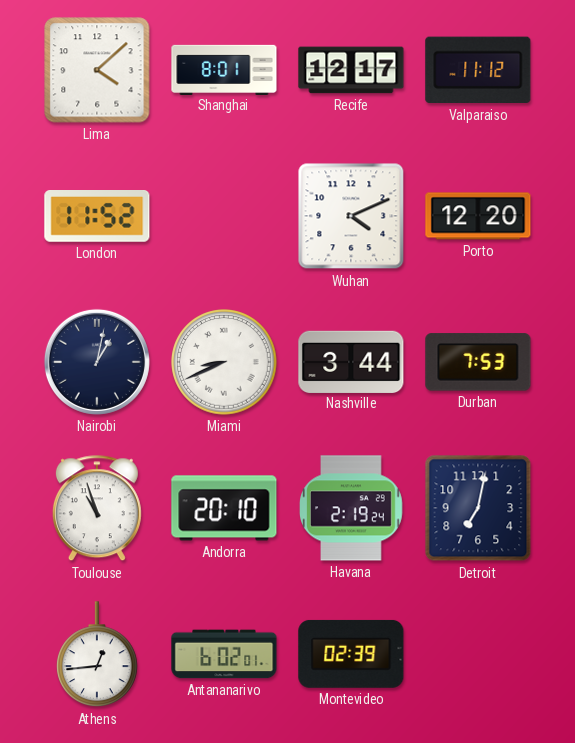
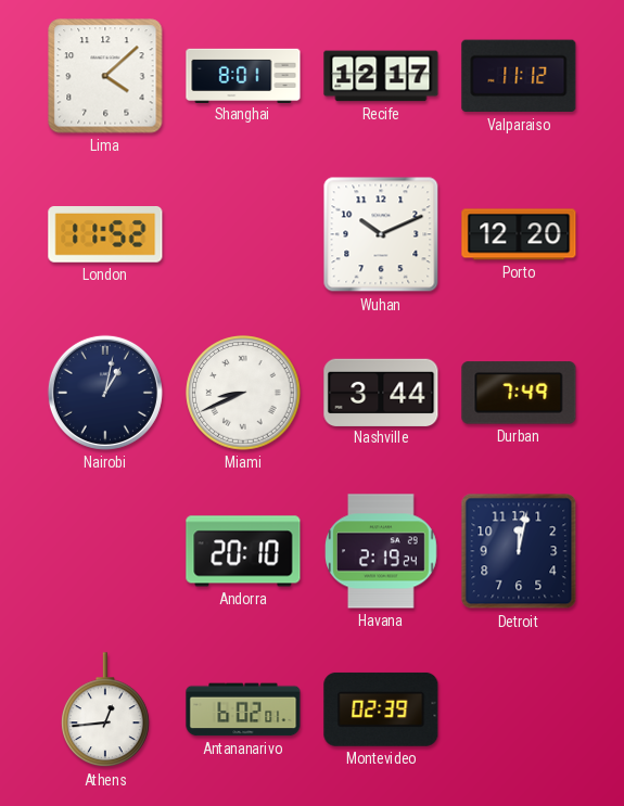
Wuhan: 4:11 -> 10:11
Durban: 7:53 -> 7:49
Toulouse: 10:57 -> none
Detroit: 7:02 -> 12:02
